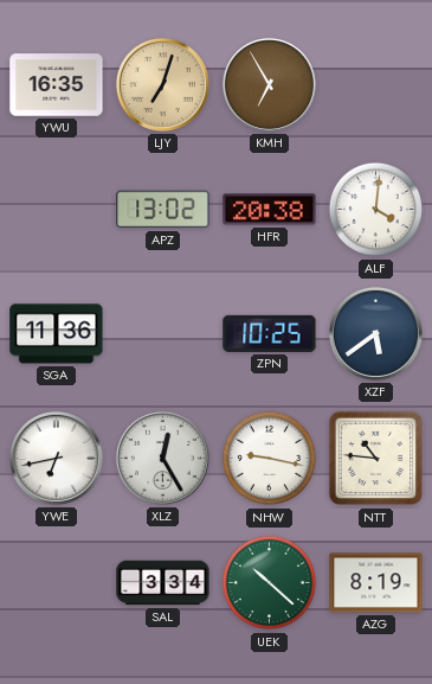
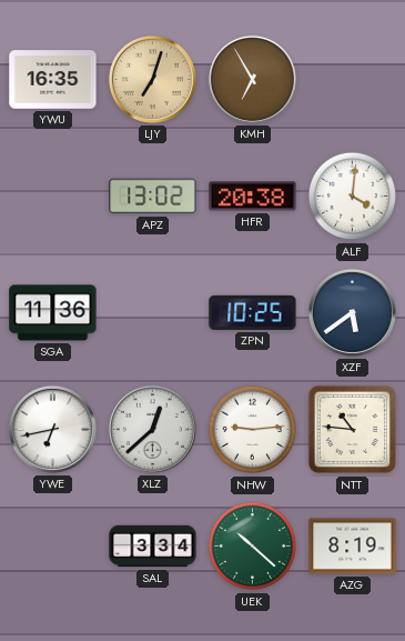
XLZ: 12:25 -> 12:38
NHW: 9:17 -> 9:14
